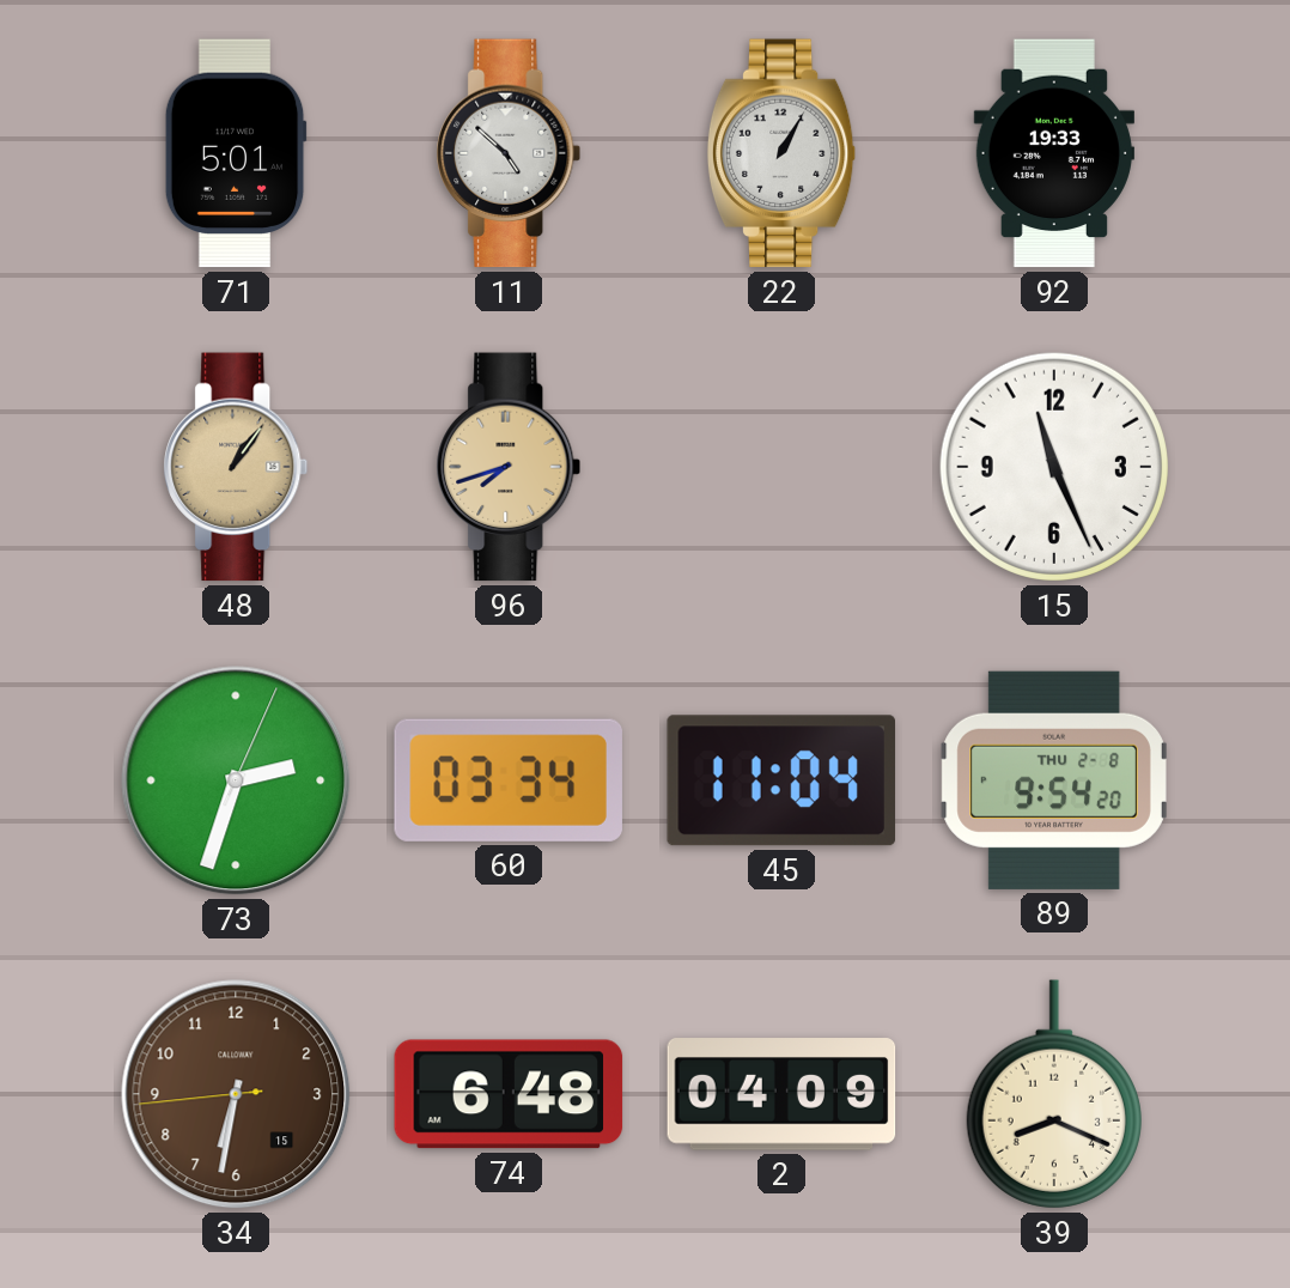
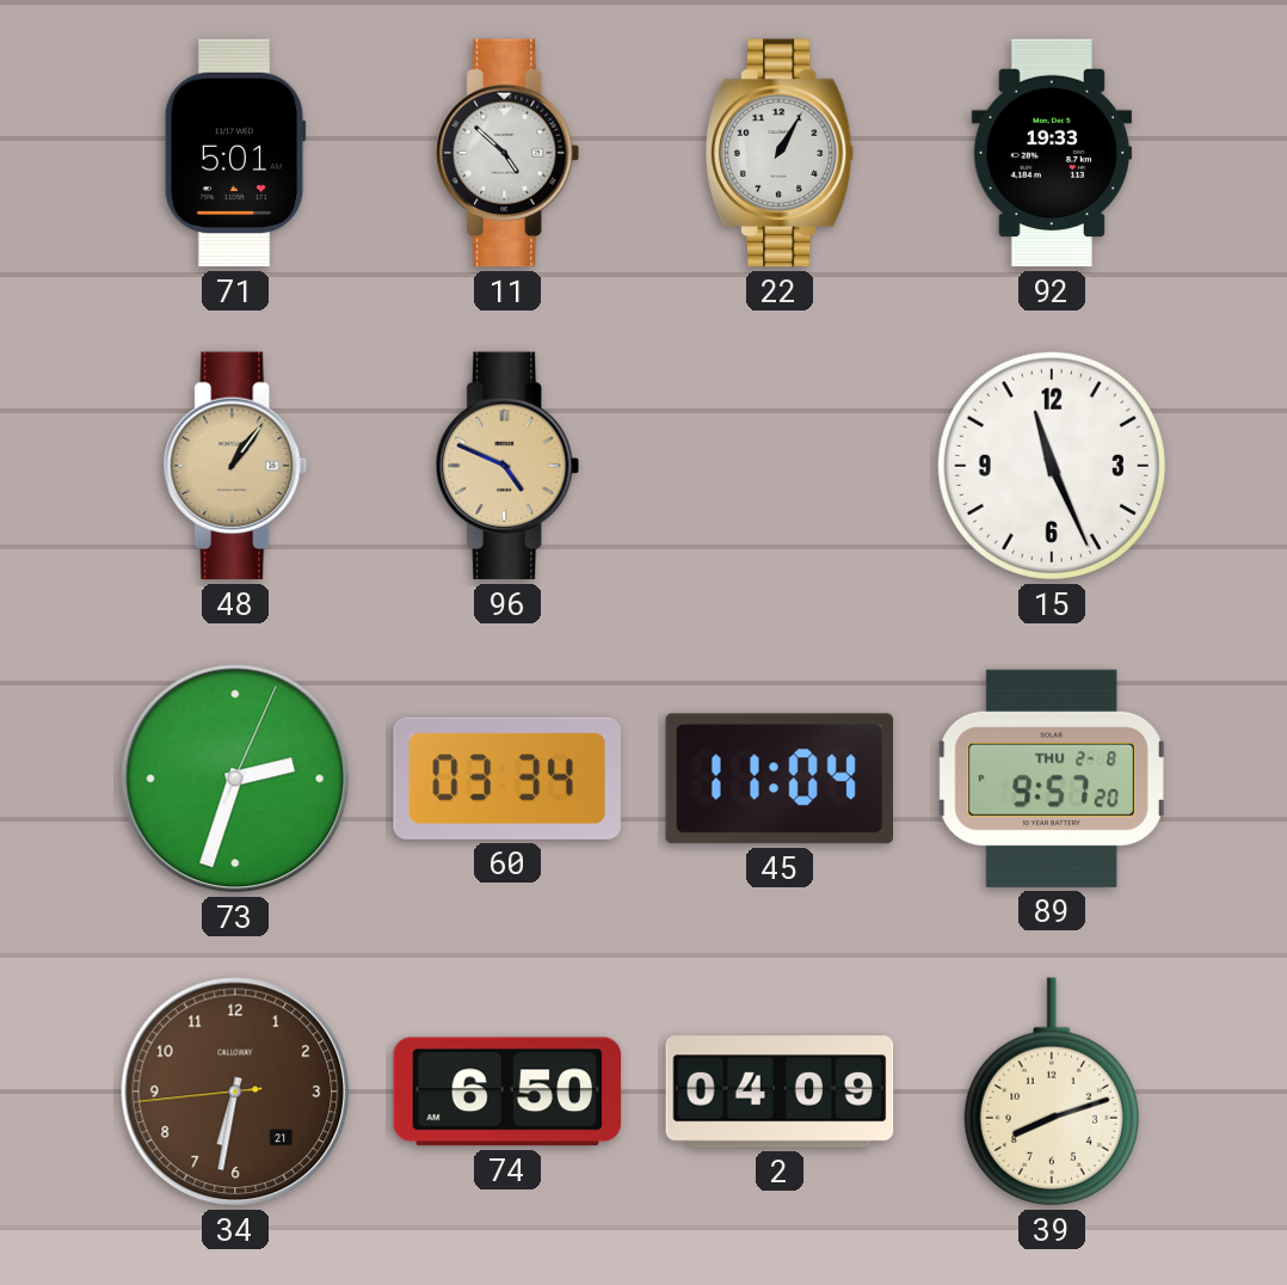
96: 7:42 -> 4:49
89: 9:54 -> 9:57
34 date: 15 -> 21
74: 6:48 -> 6:50
39: 8:19 -> 8:12
